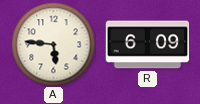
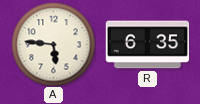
R: 6:09 -> 6:35
